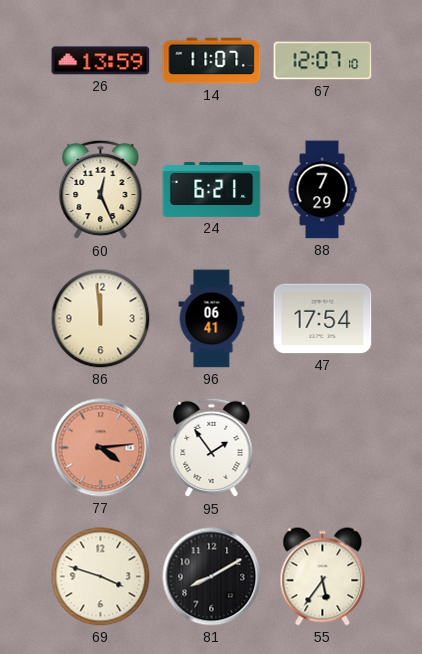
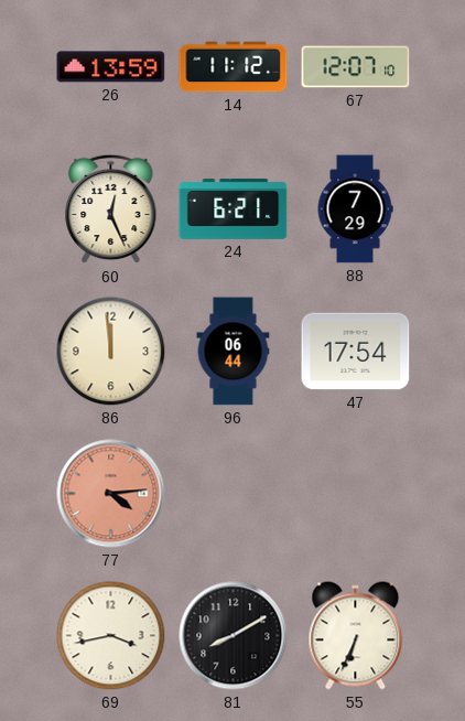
14: 11:07 -> 11:12
96: 06:41 -> 06:44
95: 1:54 -> none
69: 3:48 -> 3:43
55: 5:36 -> 6:34
